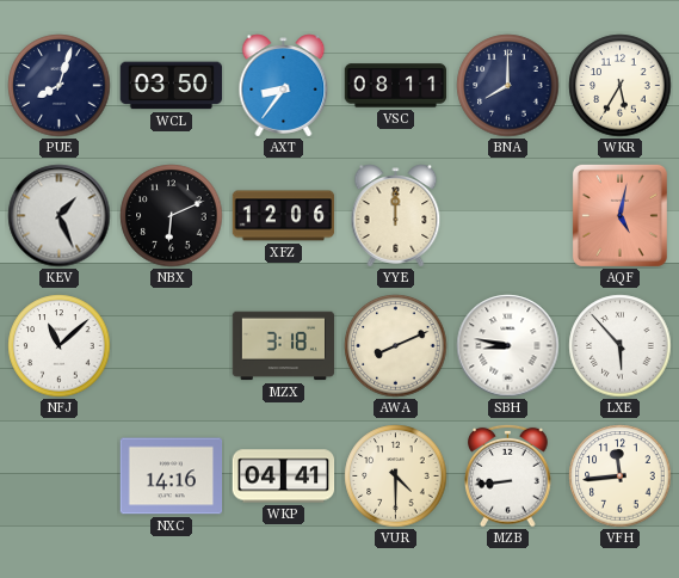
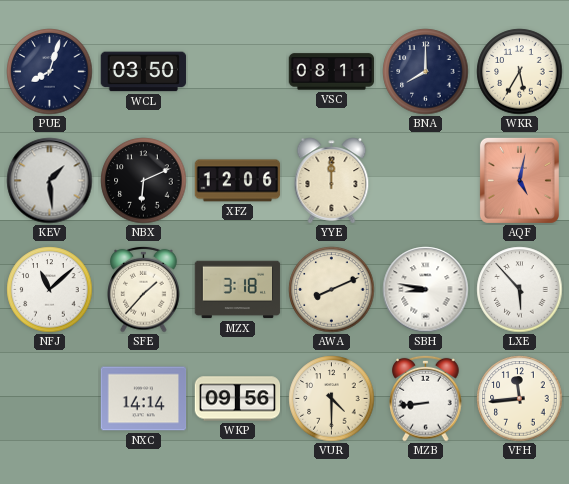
AXT: 8:36 -> none
KEV: 1:26 -> 1:29
SFE: none -> 1:37
NXC: 14:16 -> 14:14
WKP: 04:41 -> 09:56
